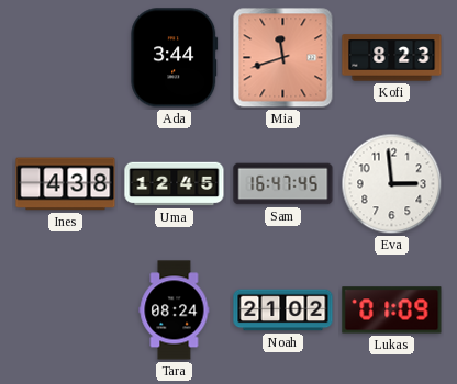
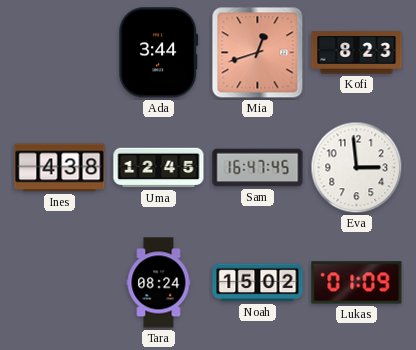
Mia: 11:42 -> 12:42
Noah: 21:02 -> 15:02
